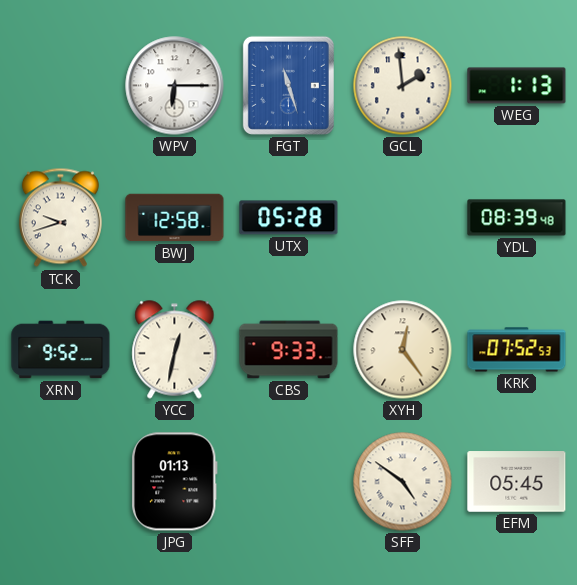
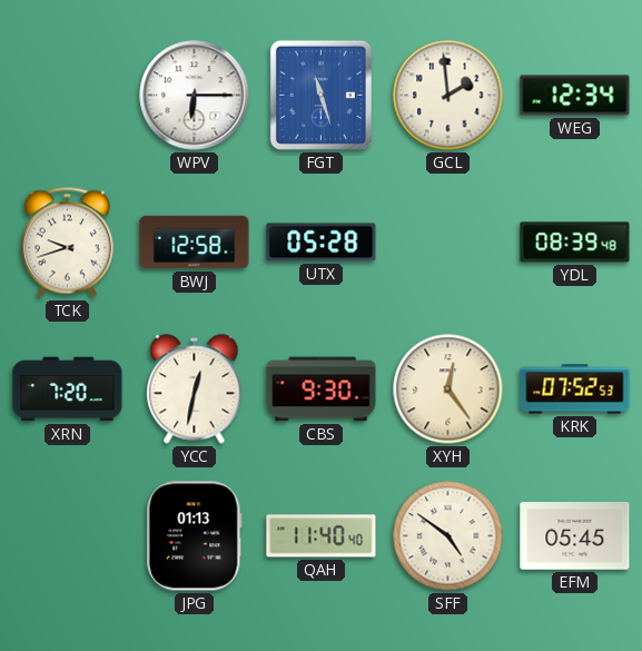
WEG: 1:13 -> 12:34
XRN: 9:52 -> 7:20
CBS: 9:33 -> 9:30
QAH: none -> 11:40
